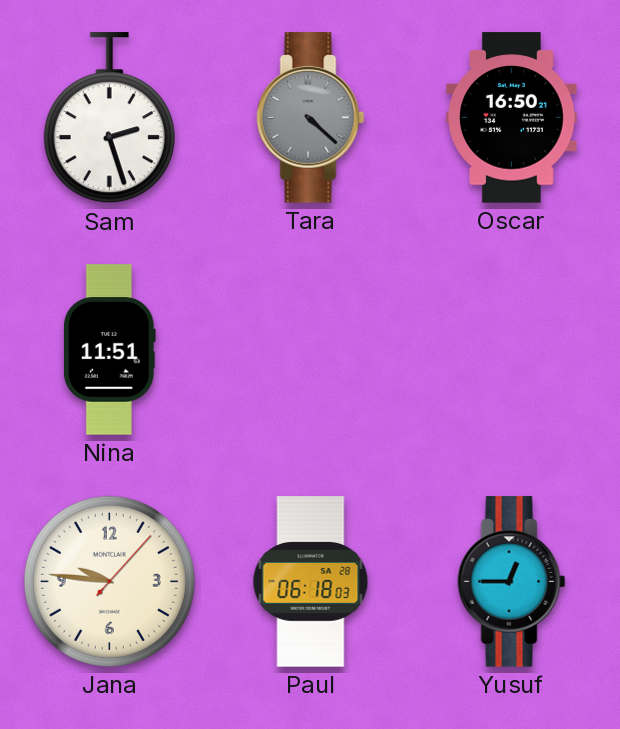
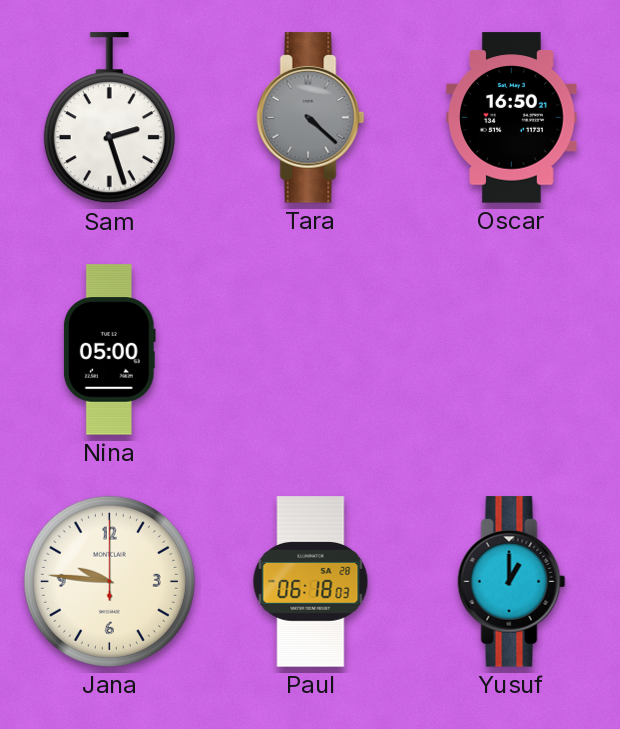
Nina: 11:51 -> 05:00
Jana: 9:46:07 -> 9:46:00
Yusuf: 12:45 -> 1:00
